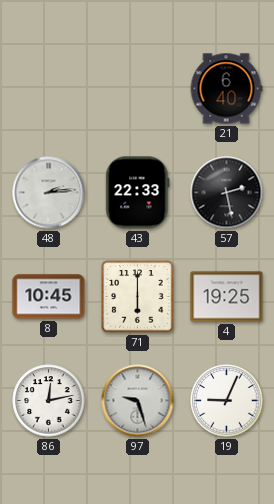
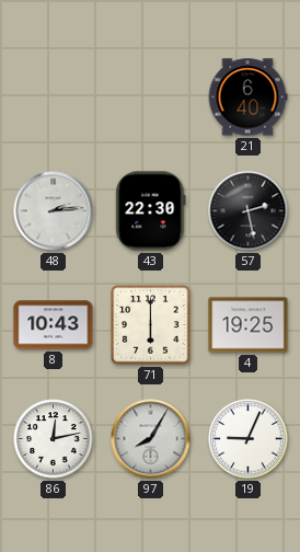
43: 22:33 -> 22:30
8: 10:45 -> 10:43
97: 9:27 -> 8:05
